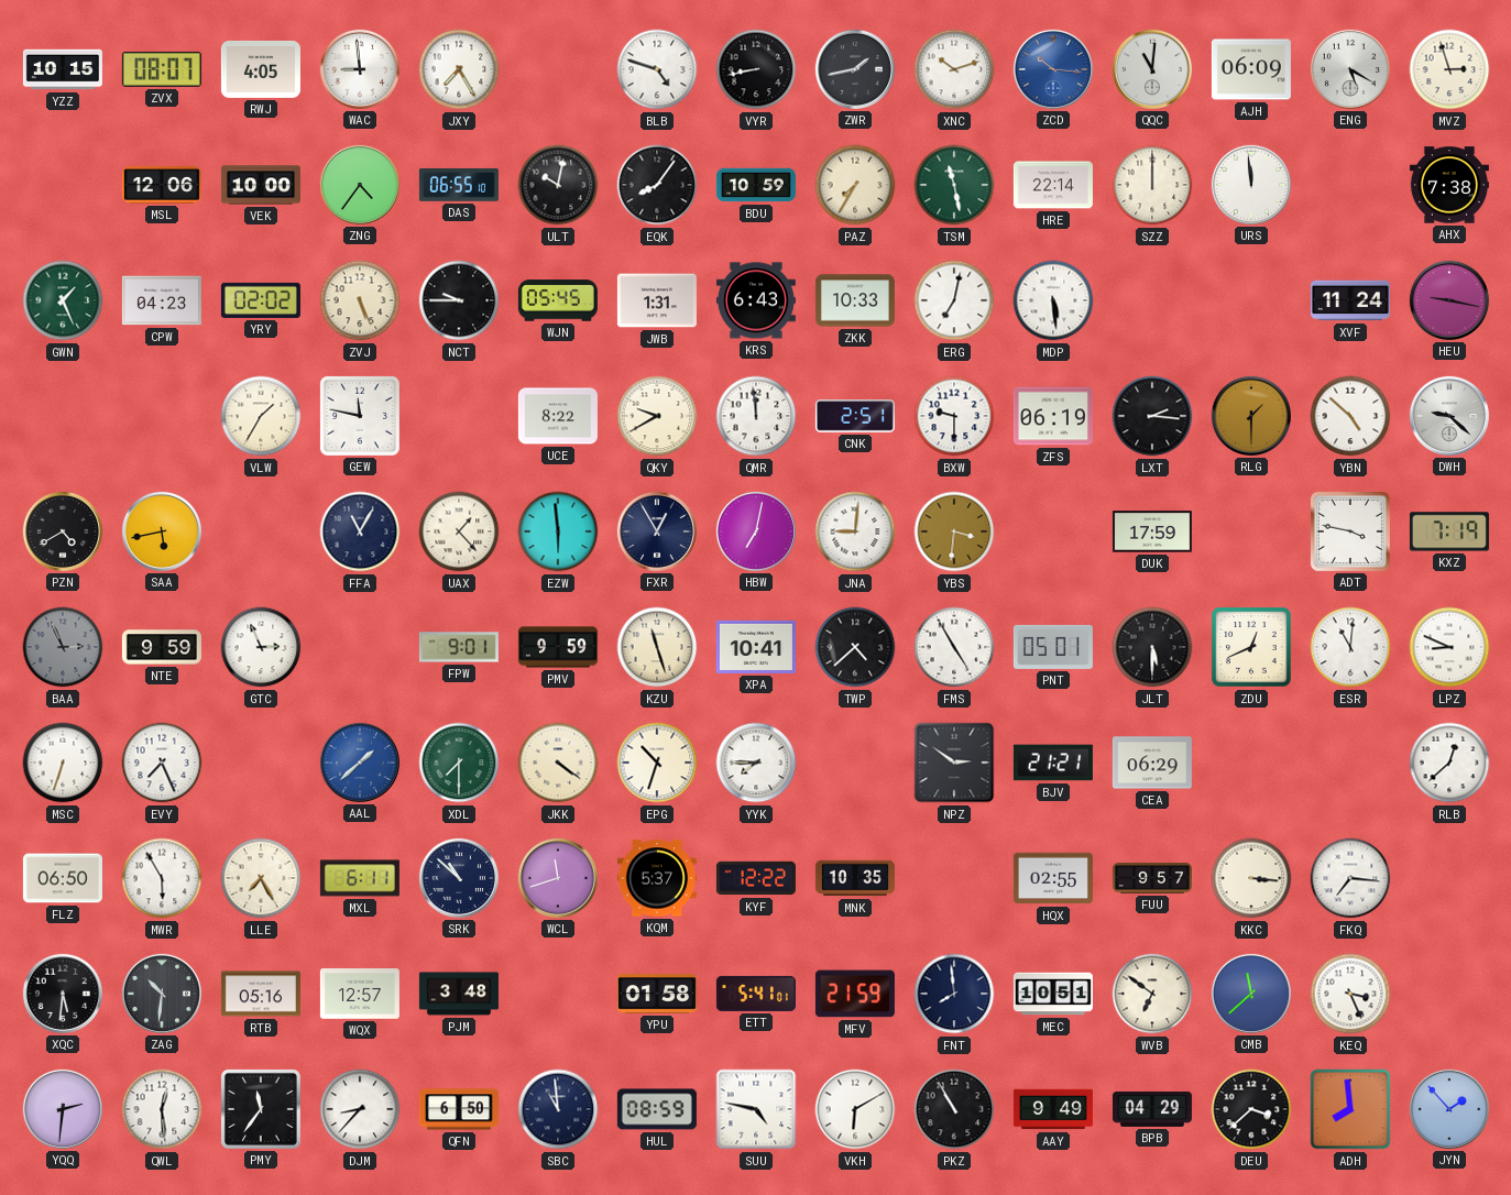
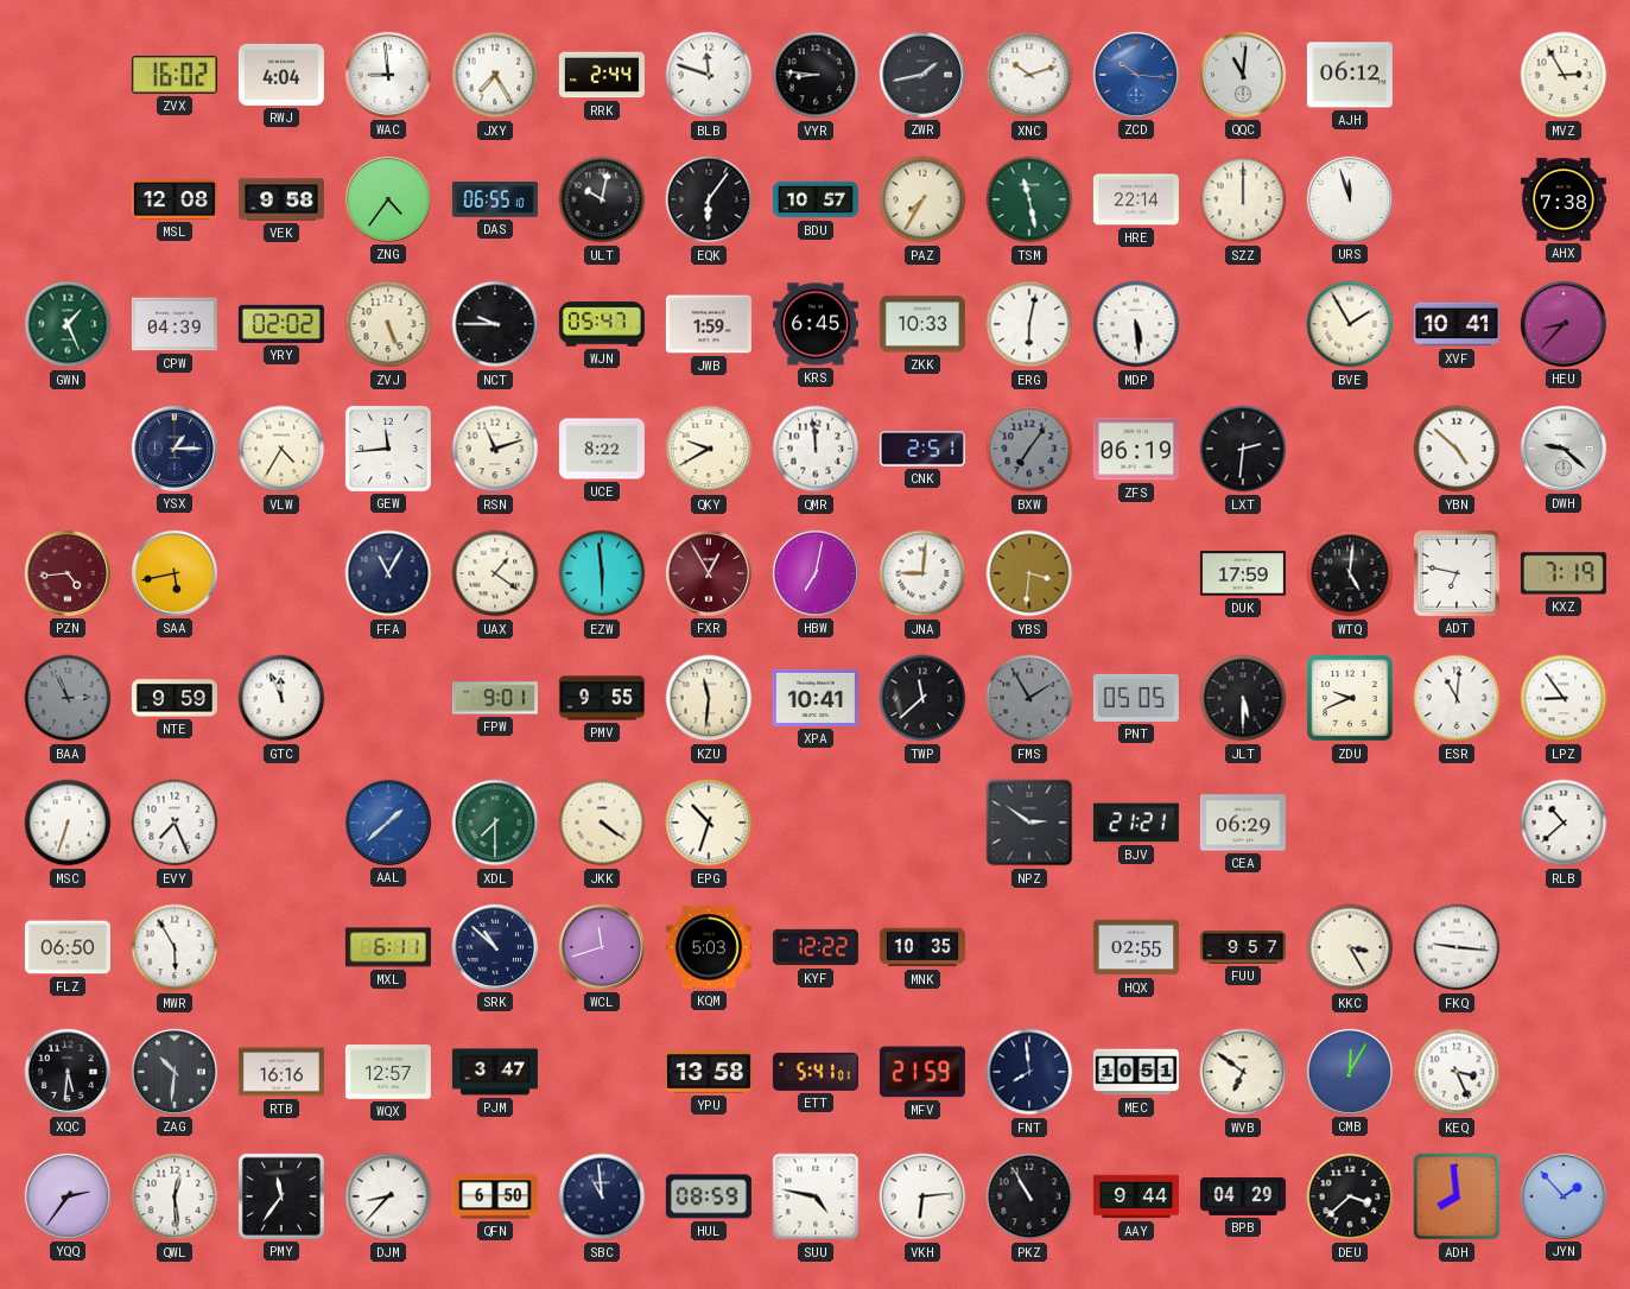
YZZ: 10:15 -> none
ZVX: 08:07 -> 16:02
RWJ: 4:05 -> 4:04
RRK: none -> 2:44
BLB: 4:48 -> 11:48
VYR: 8:43 -> 8:46
AJH: 06:09 -> 06:12
ENG: 5:20 -> none
MVZ: 2:57 -> 2:55
MSL: 12:06 -> 12:08
VEK: 10:00 -> 9:58
EQK: 8:06 -> 6:06
BDU: 10:59 -> 10:57
URS: 11:59 -> 11:57
CPW: 04:23 -> 04:39
WJN: 05:45 -> 05:47
JWB: 1:31 -> 1:59
KRS: 6:43 -> 6:45
ERG: 7:02 -> 6:02
BVE: none -> 1:55
XVF: 11:24 -> 10:41
HEU: 9:17 -> 8:37
YSX: none -> 1:15
VLW: 1:35 -> 4:35
GEW: 11:47 -> 11:44
RSN: none -> 11:12
BXW: 9:30 -> 7:06
BXW dial: white -> grey
LXT: 2:16 -> 2:31
RLG: 1:30 -> none
PZN: 4:40 -> 4:44
PZN dial: black -> burgundy
UAX: 1:23 -> 1:21
FXR dial: navy -> burgundy
WTQ: none -> 5:01
ADT: 3:47 -> 6:47
GTC: 2:56 -> 11:56
PMV: 9:59 -> 9:55
KZU: 11:27 -> 11:31
TWP: 4:38 -> 11:38
FMS: 4:55 -> 1:55
FMS dial: white -> grey
PNT: 05:01 -> 05:05
ZDU: 12:41 -> 9:41
LPZ: 8:49 -> 8:54
YYK: 7:45 -> none
RLB: 12:38 -> 10:38
LLE: 7:25 -> none
KQM: 5:37 -> 5:03
KKC: 3:16 -> 3:25
FKQ: 7:16 -> 9:16
RTB: 05:16 -> 16:16
PJM: 3:48 -> 3:47
YPU: 01:58 -> 13:58
CMB: 11:38 -> 12:05
YQQ: 2:31 -> 2:36
VKH: 6:10 -> 6:14
AAY: 9:49 -> 9:44
